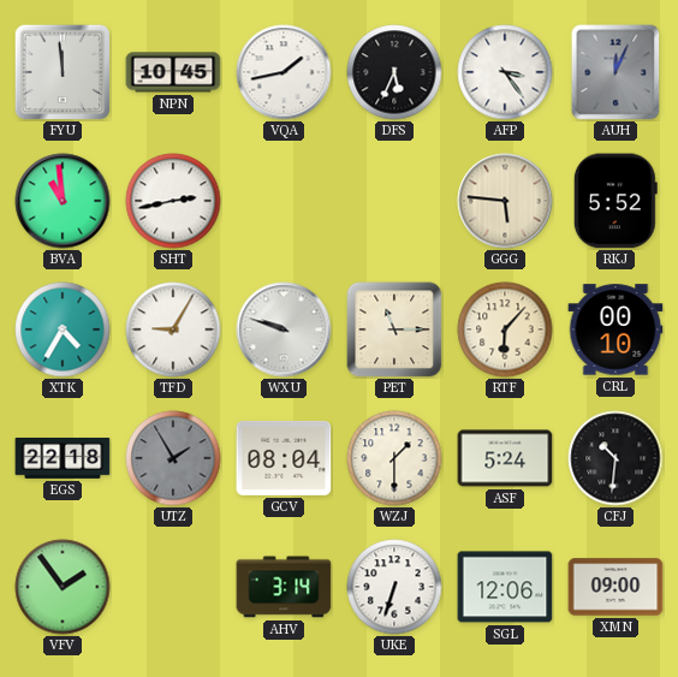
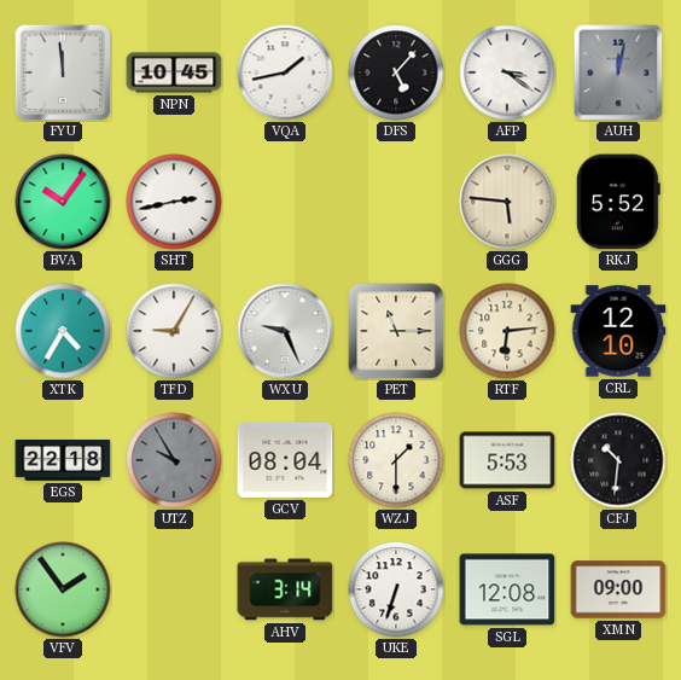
DFS: 5:34 -> 5:07
AFP: 3:24 -> 3:21
AUH: 12:04 -> 12:02
BVA: 10:59 -> 10:06
WXU: 9:48 -> 9:26
RTF: 6:07 -> 6:14
CRL: 00:10 -> 12:10
UTZ: 1:55 -> 9:55
ASF: 5:24 -> 5:53
SGL: 12:06 -> 12:08
